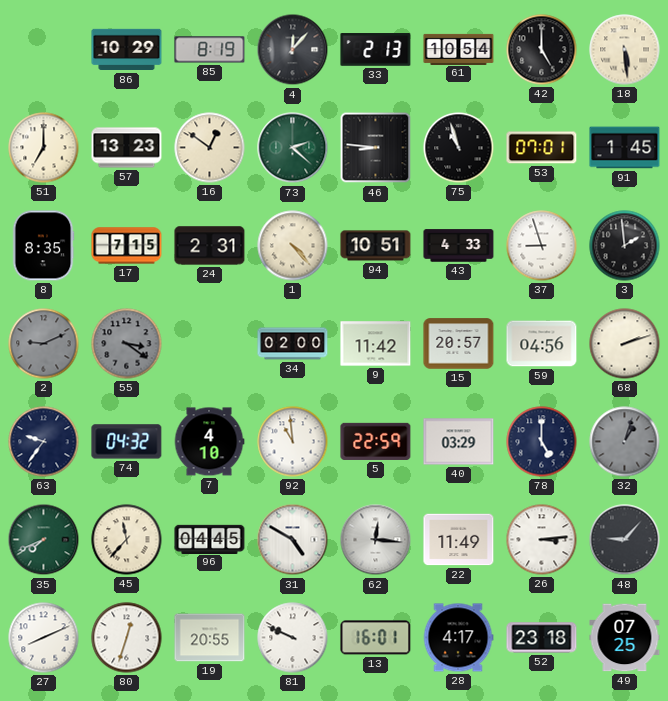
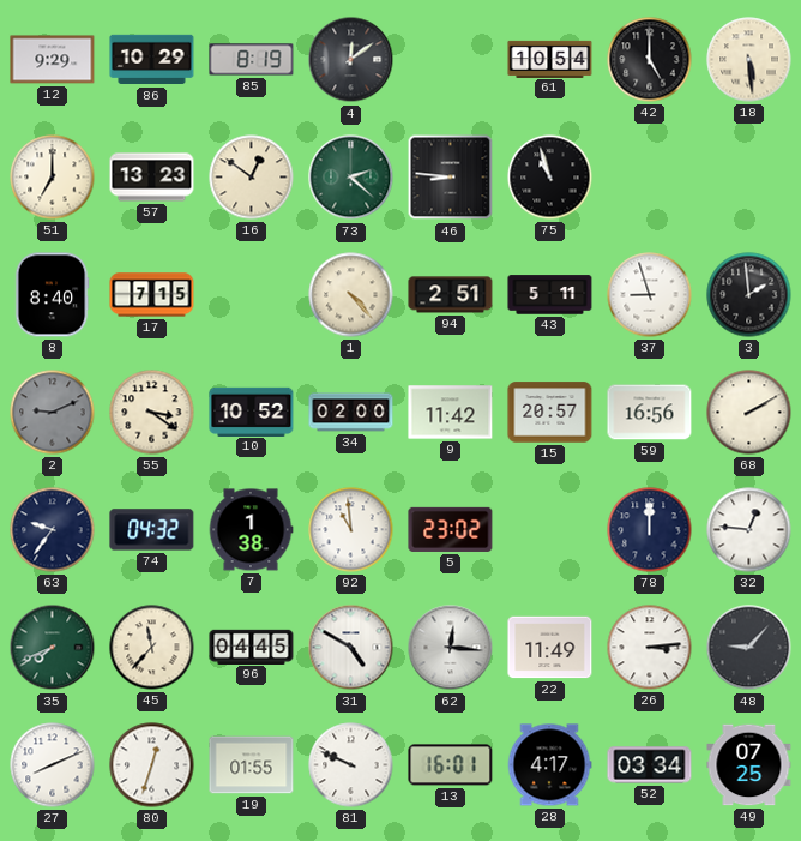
12: none -> 9:29
4: 12:07 -> 12:09
33: 2:13 -> none
53: 07:01 -> none
91: 1:45 -> none
8: 8:35 -> 8:40
24: 2:31 -> none
94: 10:51 -> 2:51
43: 4:33 -> 5:11
55 dial: grey -> cream
10: none -> 10:52
59: 04:56 -> 16:56
68: 2:12 -> 2:10
7: 4:10 -> 1:38
5: 22:59 -> 23:02
40: 03:29 -> none
78: 5:00 -> 12:00
32: 1:03 -> 12:46
32 dial: grey -> white
19: 20:55 -> 01:55
52: 23:18 -> 03:34
